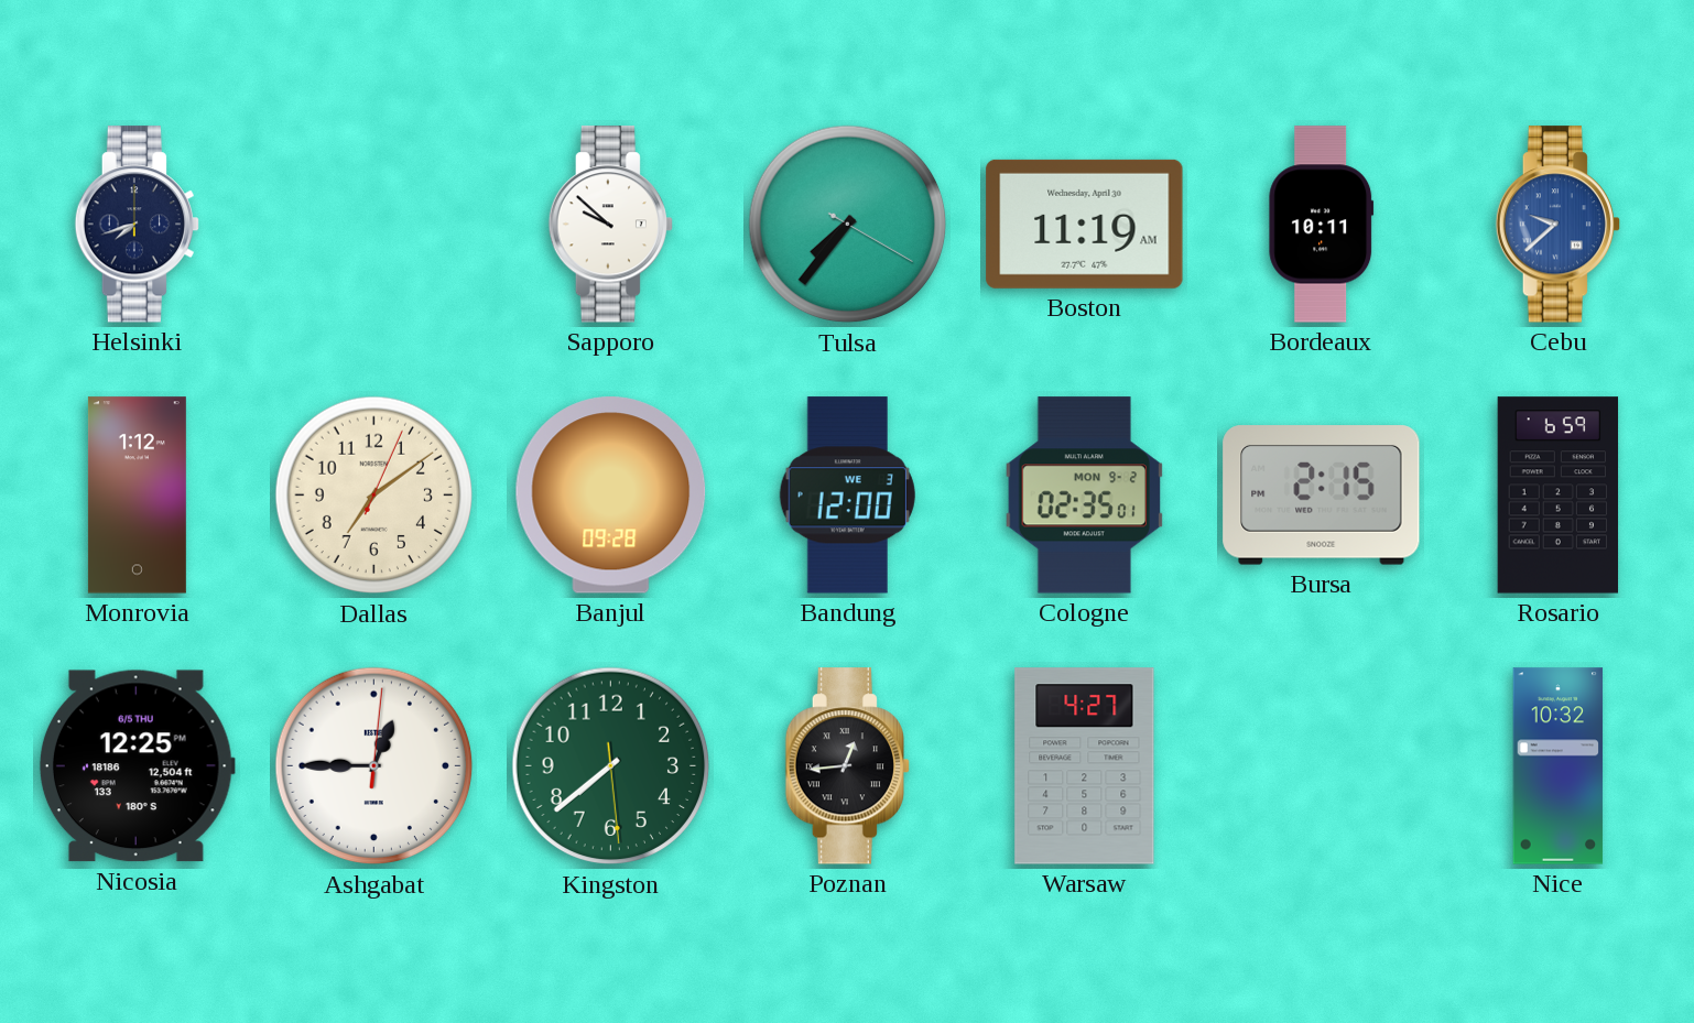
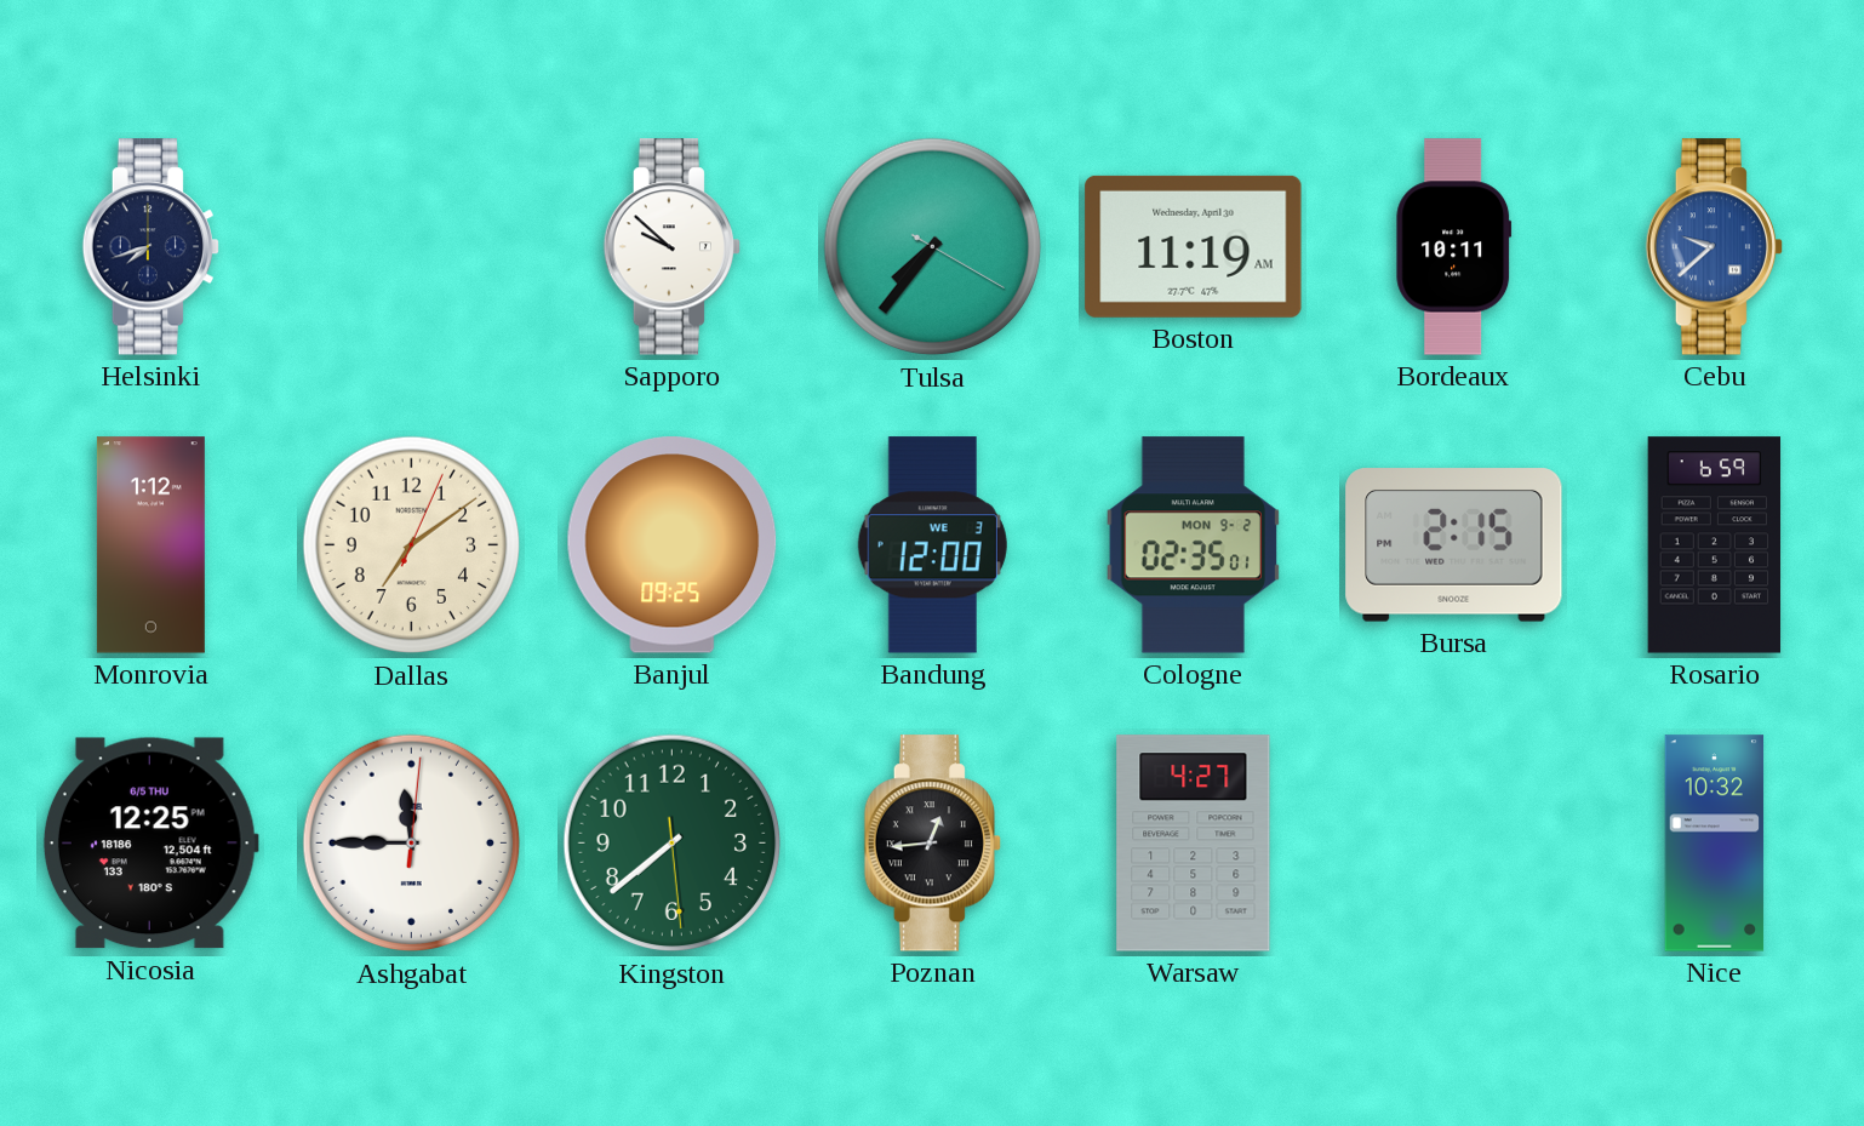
Banjul: 09:28 -> 09:25
Ashgabat: 12:45 -> 11:45
